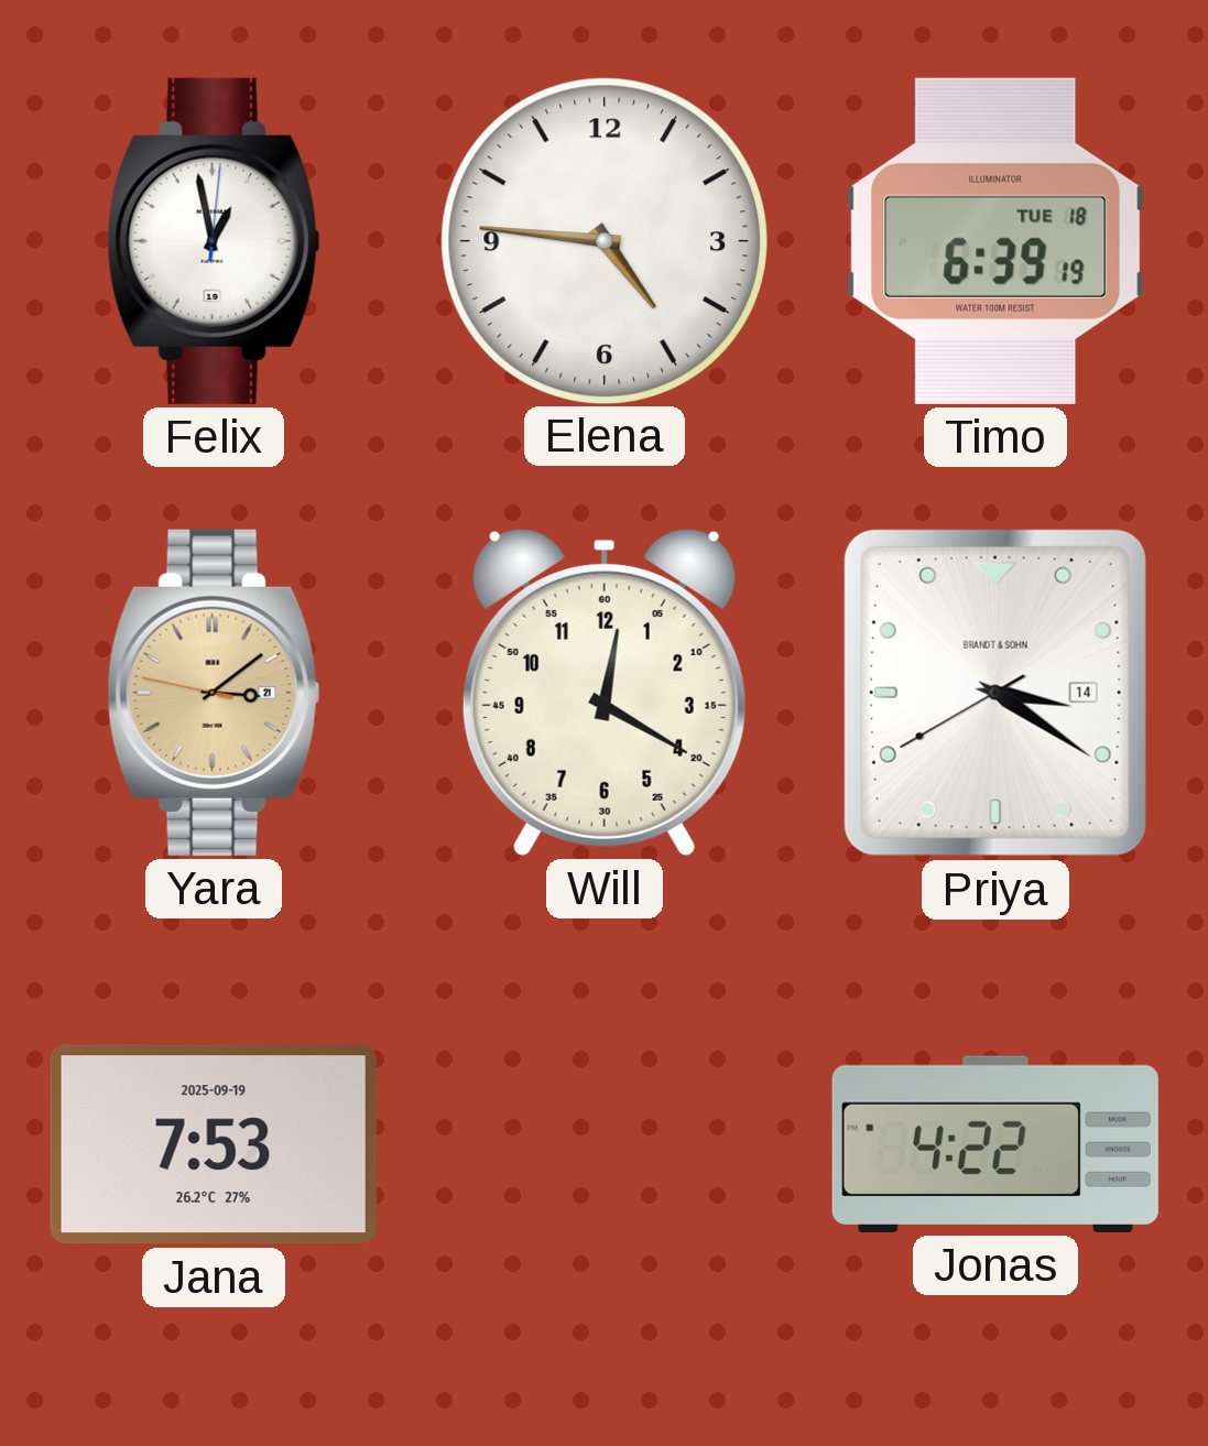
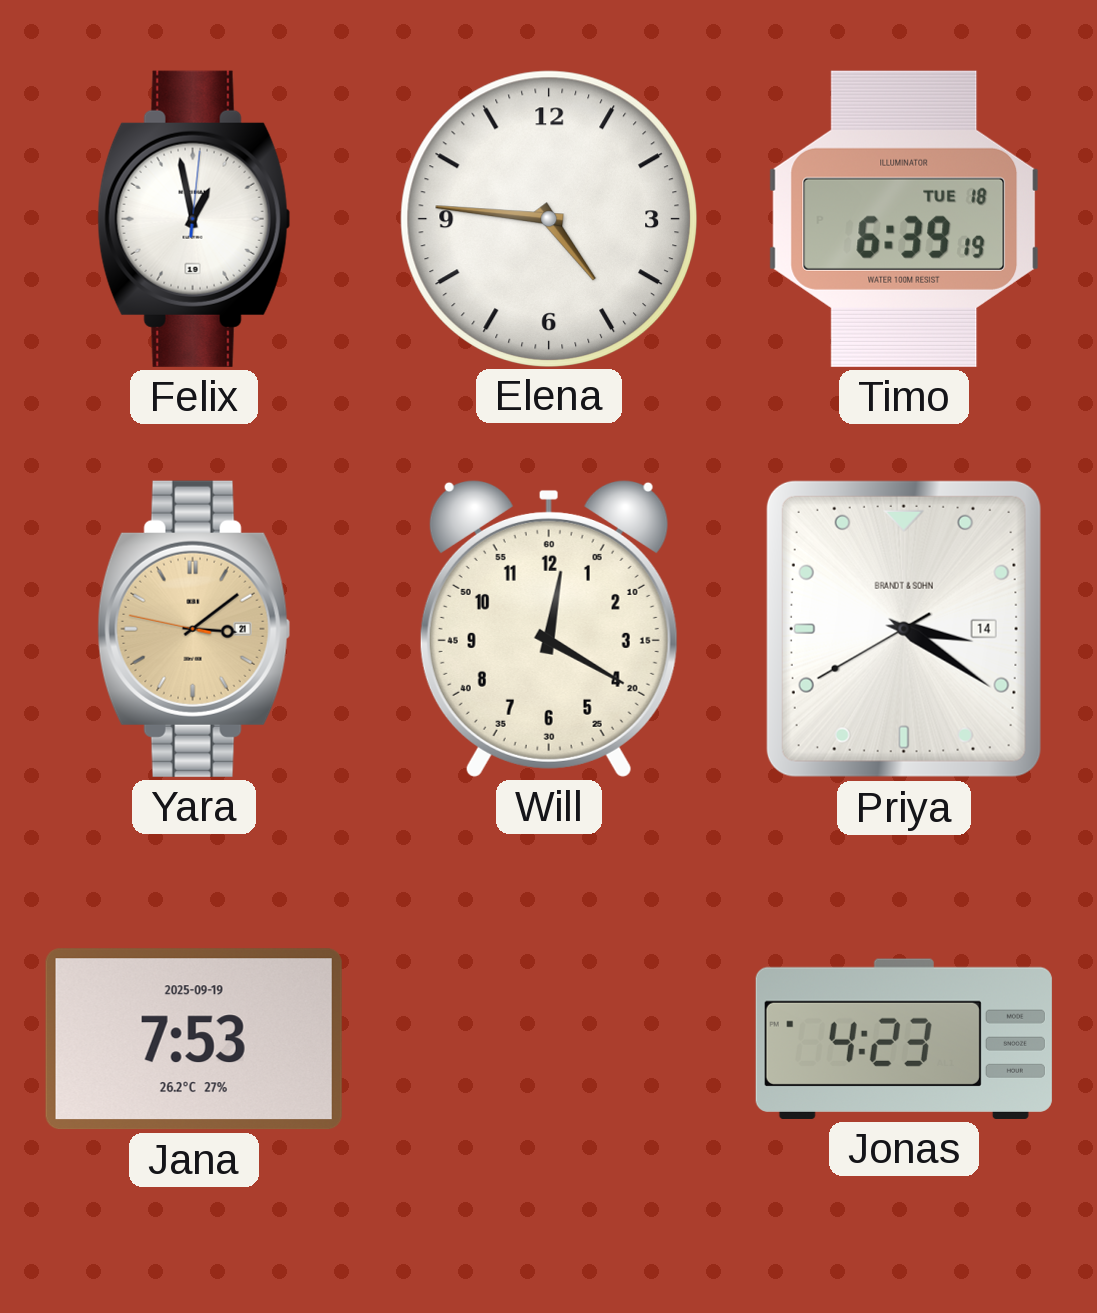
Jonas: 4:22 -> 4:23
